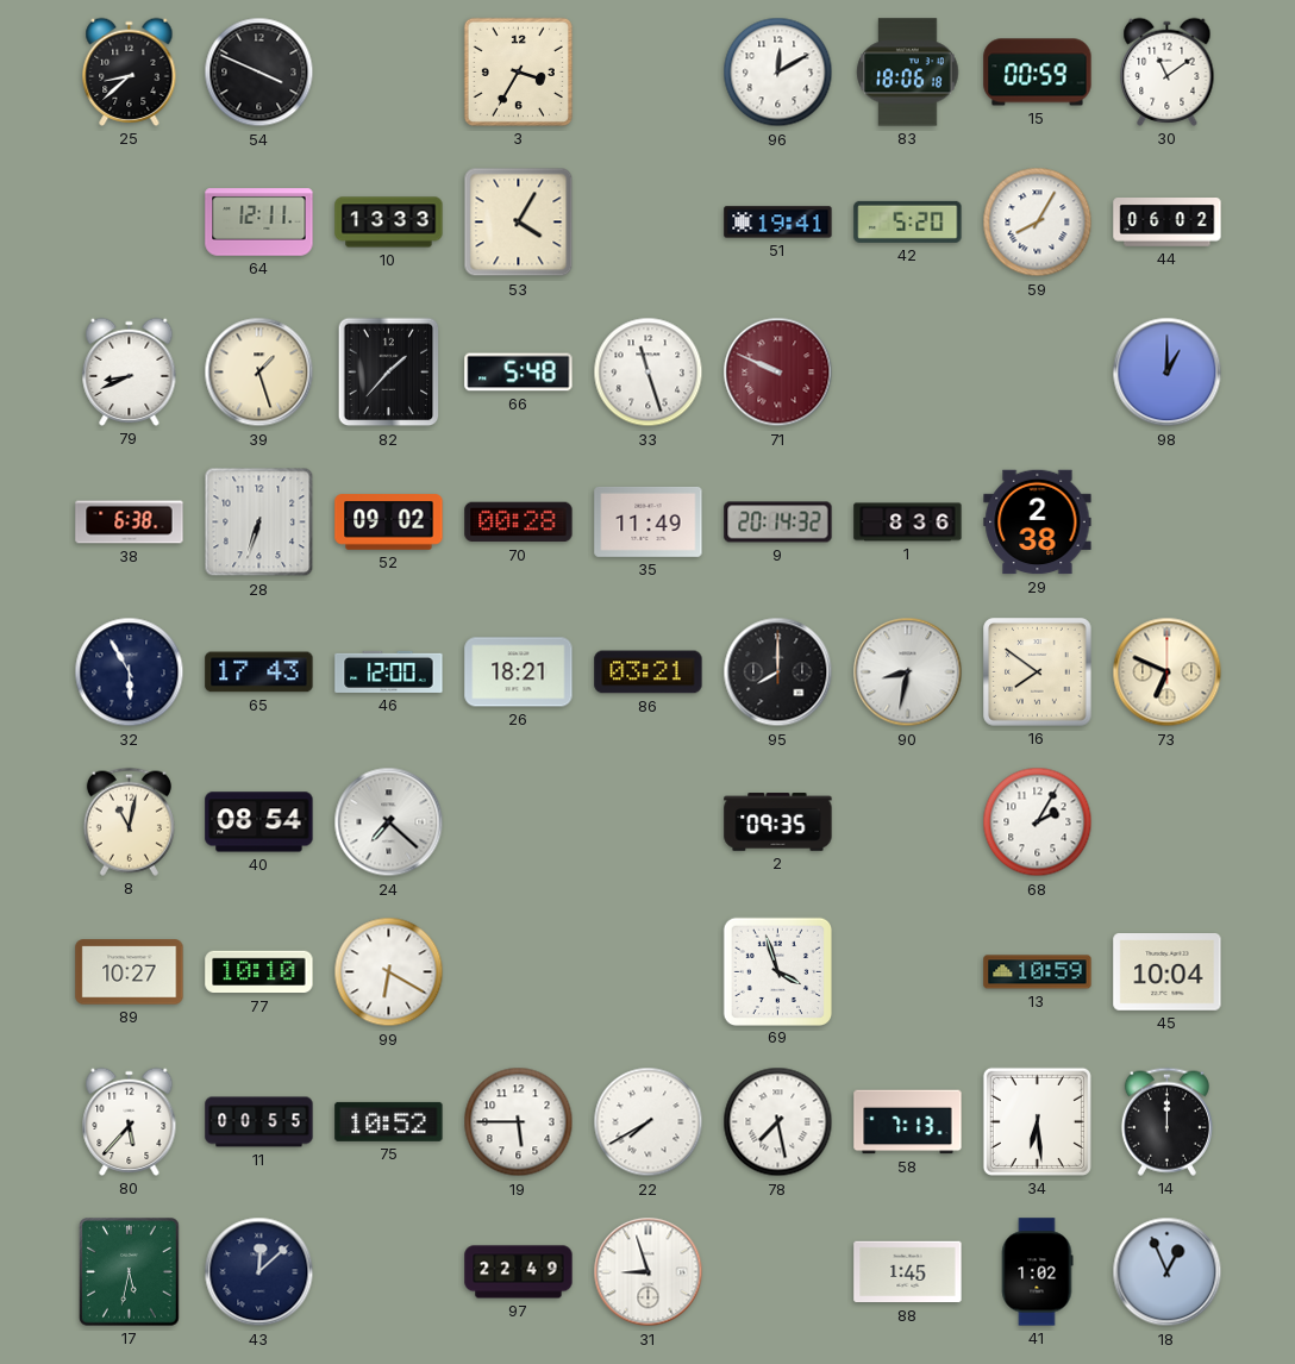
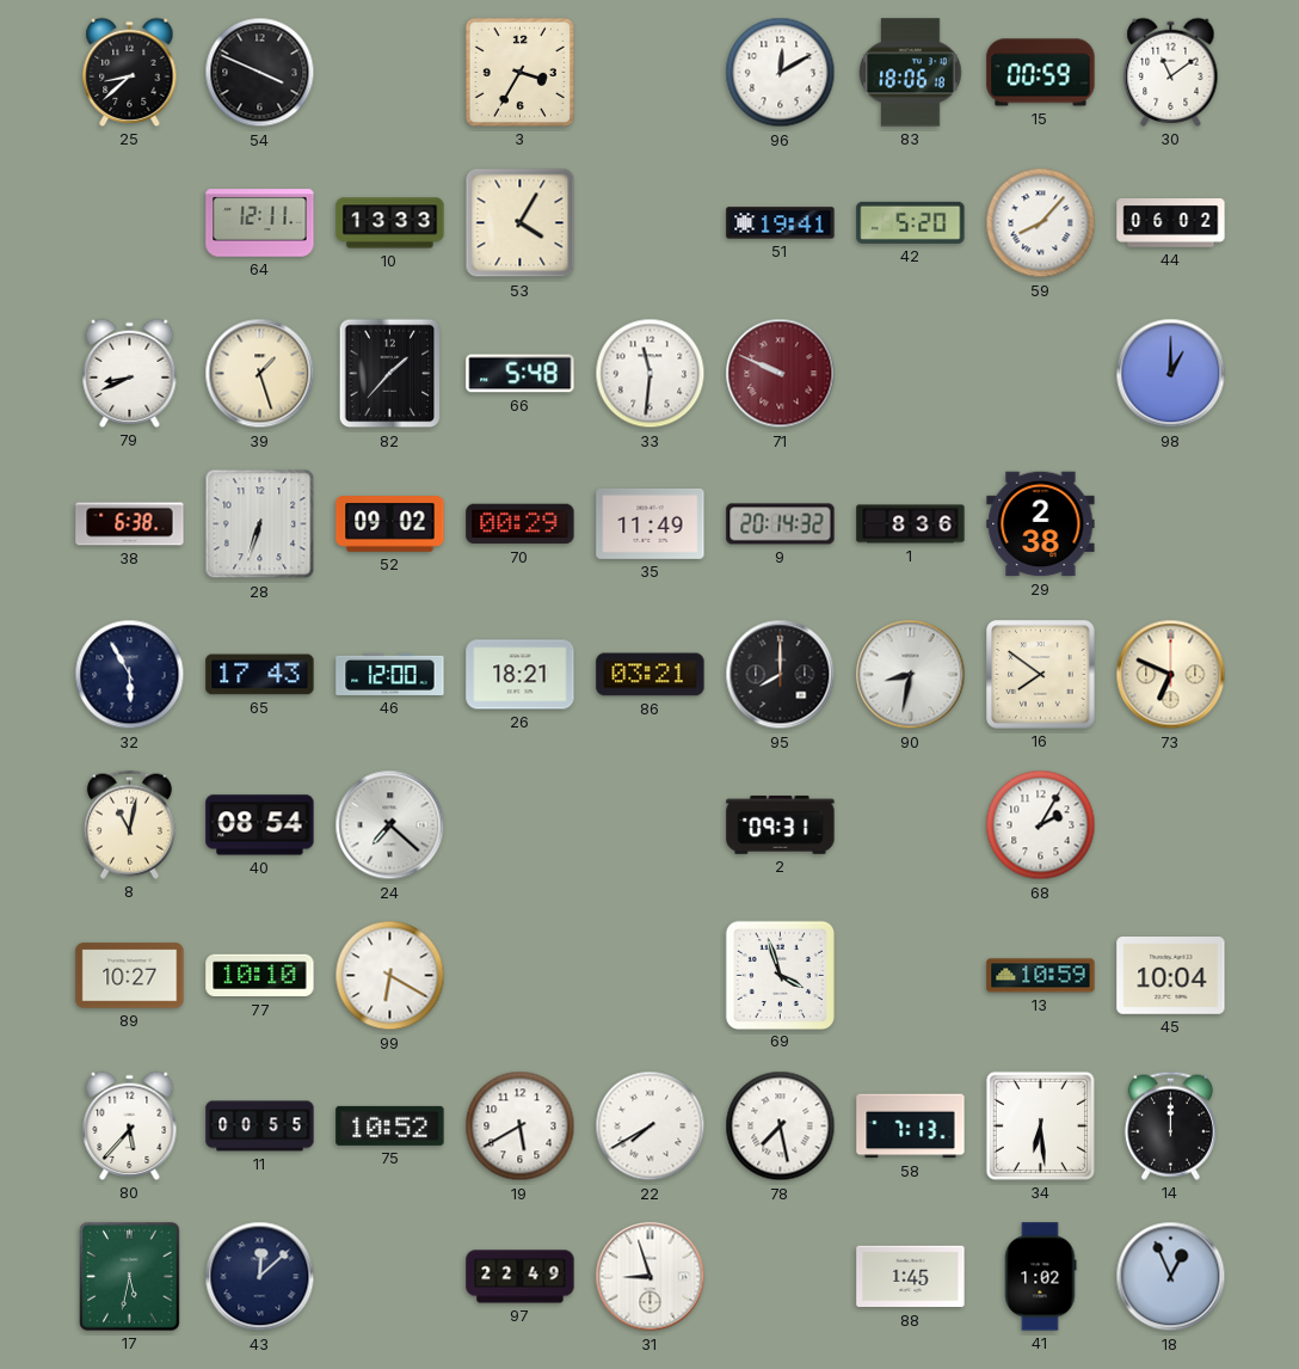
59: 8:05 -> 8:07
33: 11:27 -> 11:31
70: 00:28 -> 00:29
2: 09:35 -> 09:31
19: 5:45 -> 5:40
